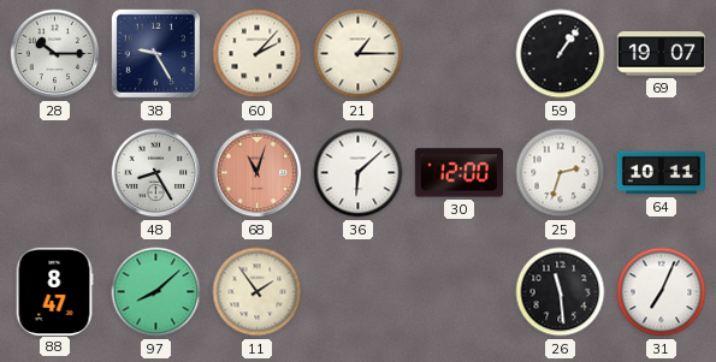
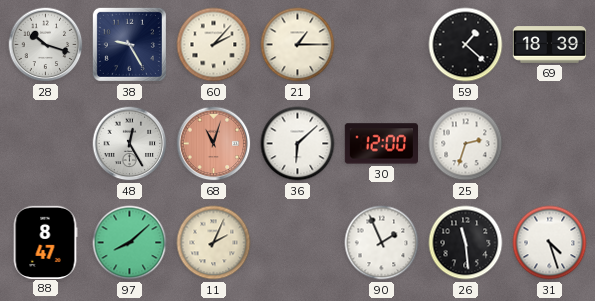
28: 10:15 -> 10:18
59: 1:06 -> 1:22
69: 19:07 -> 18:39
48: 8:25 -> 12:25
64: 10:11 -> none
11: 1:54 -> 2:04
90: none -> 1:56
31: 7:04 -> 4:27
